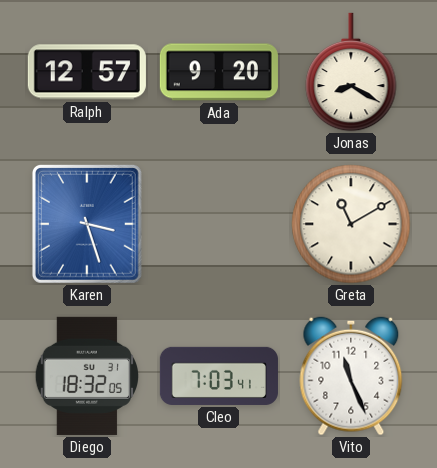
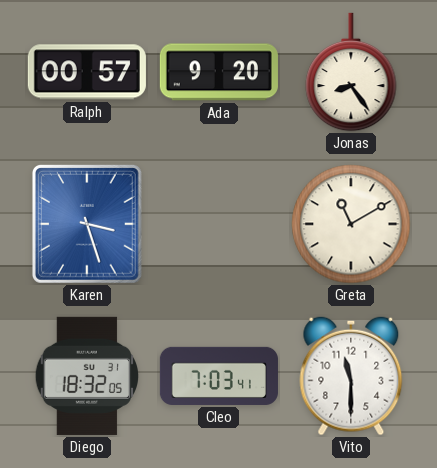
Ralph: 12:57 -> 00:57
Jonas: 8:20 -> 8:24
Vito: 11:26 -> 11:30
